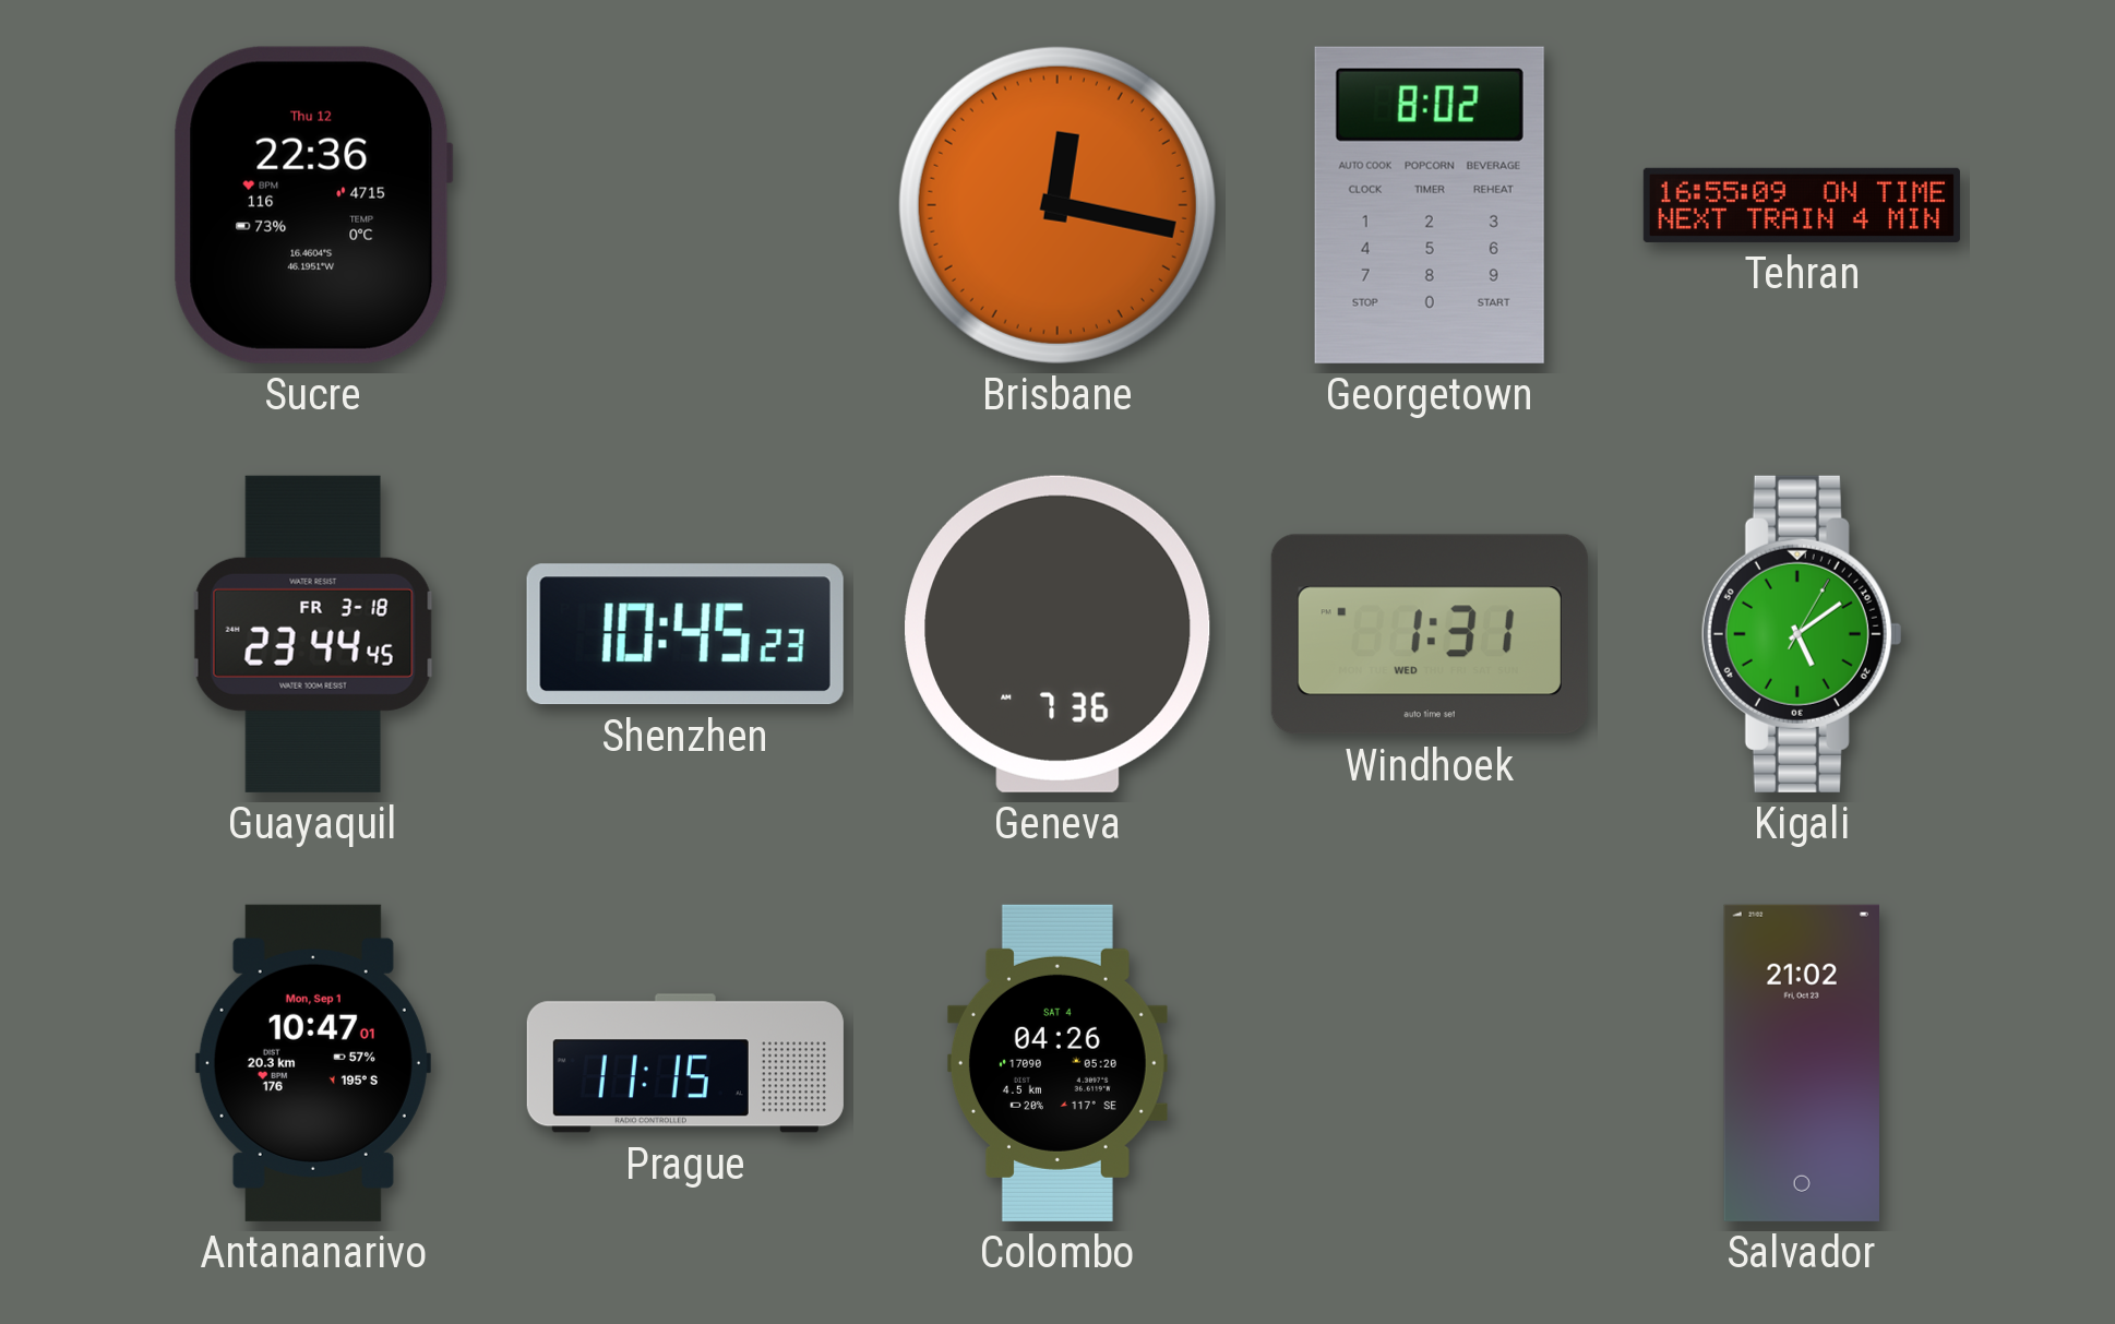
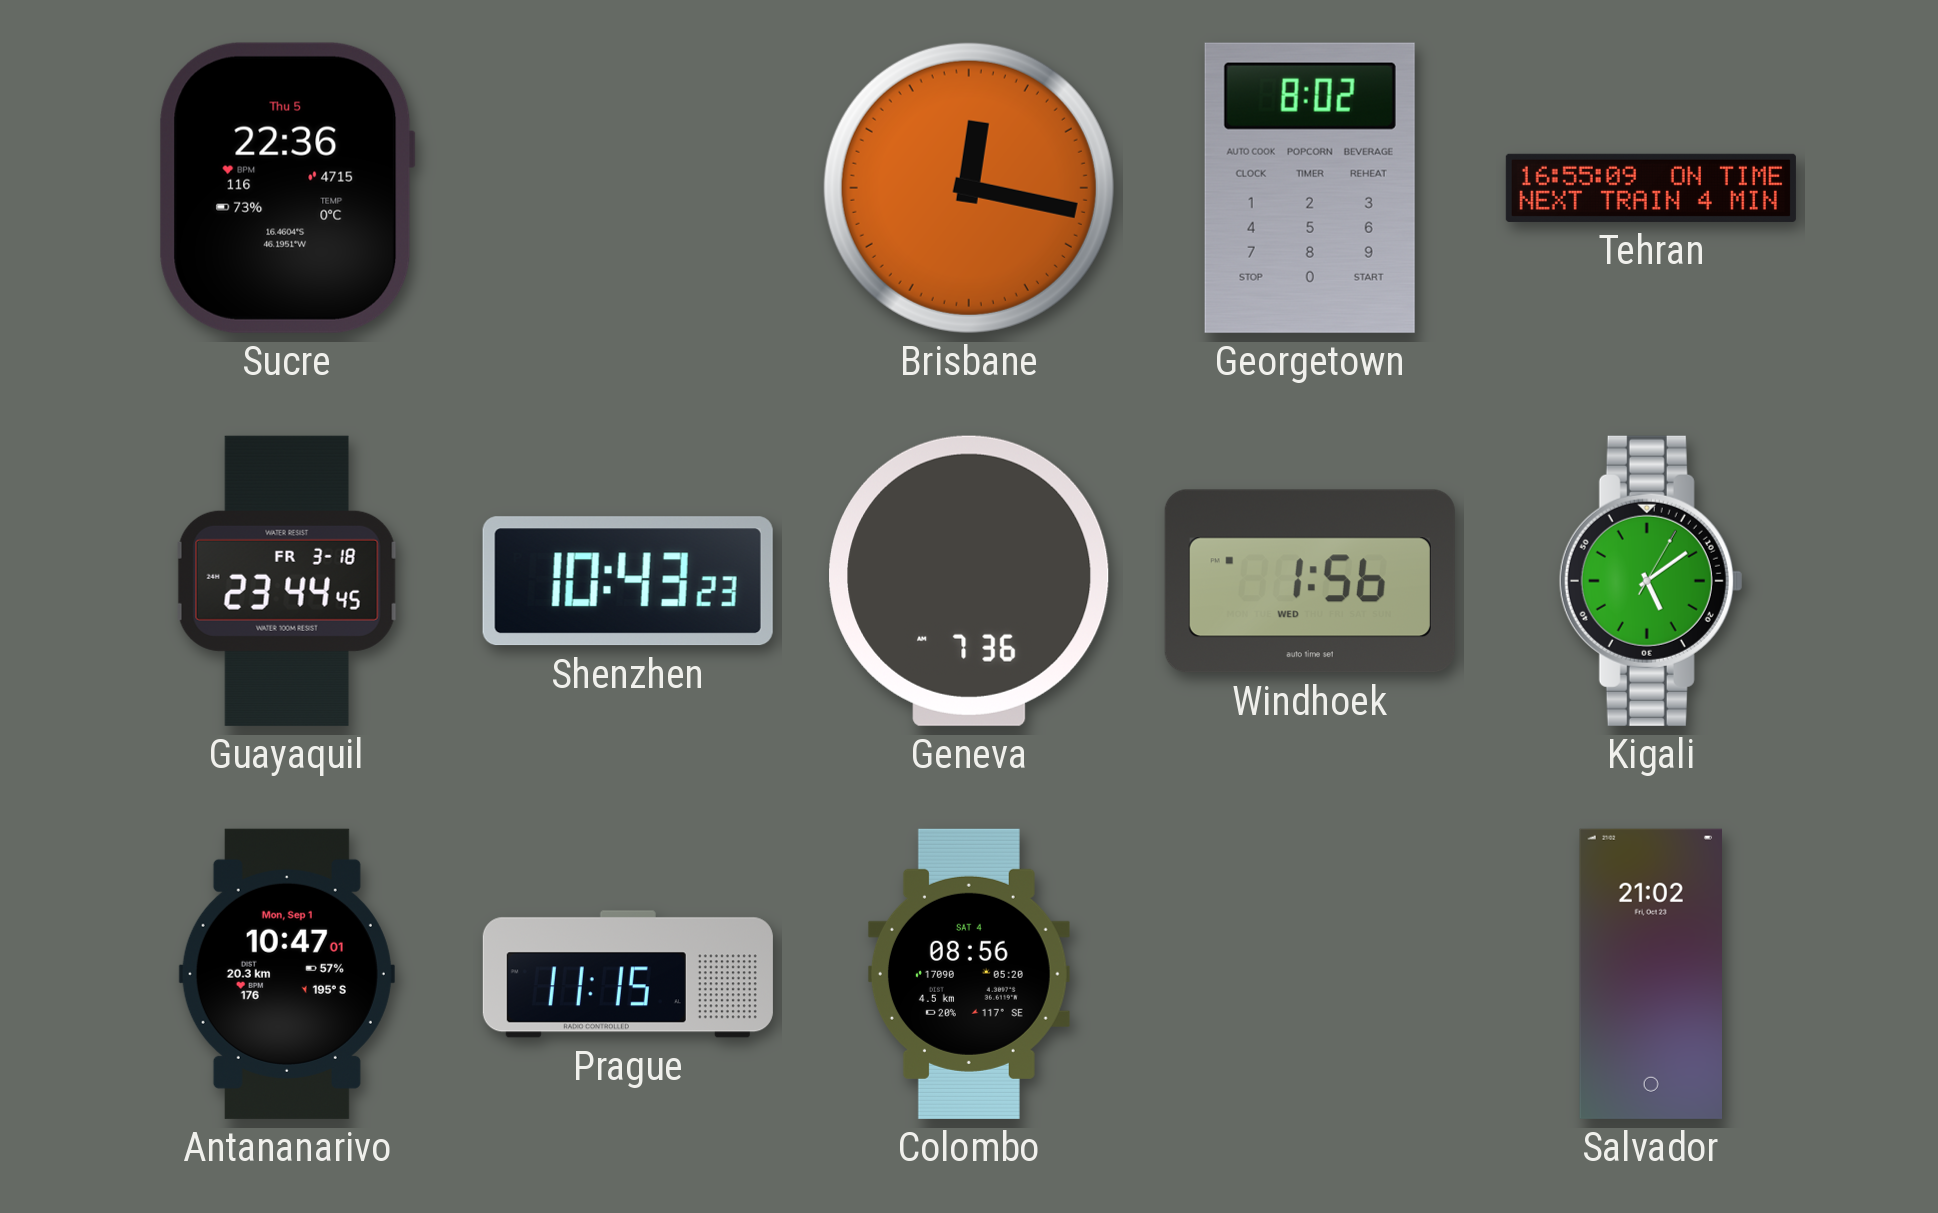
Sucre date: Thu 12 -> Thu 5
Shenzhen: 10:45 -> 10:43
Windhoek: 1:31 -> 1:56
Colombo: 04:26 -> 08:56
